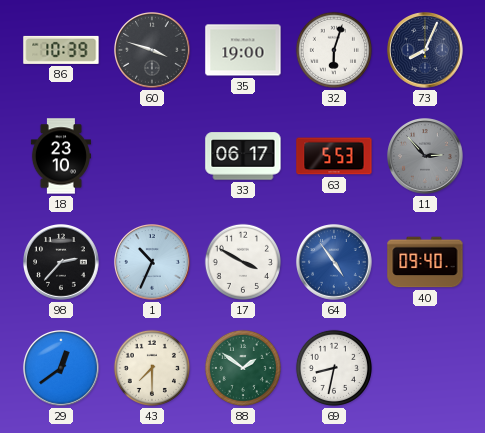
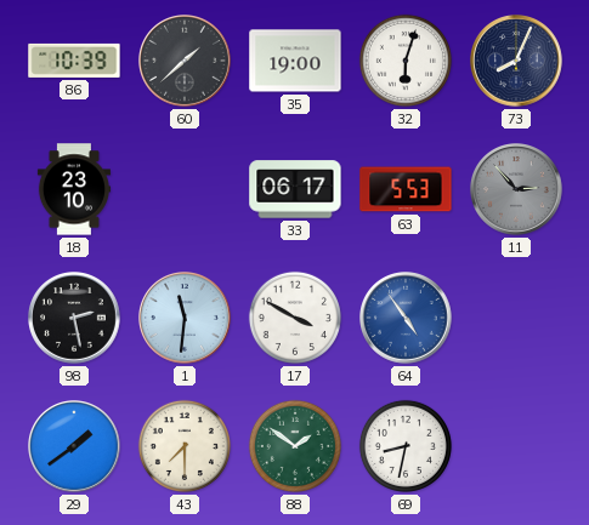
60: 3:48 -> 1:38
98: 2:37 -> 2:28
1: 10:34 -> 11:31
40: 09:40 -> none
29: 12:39 -> 1:39
